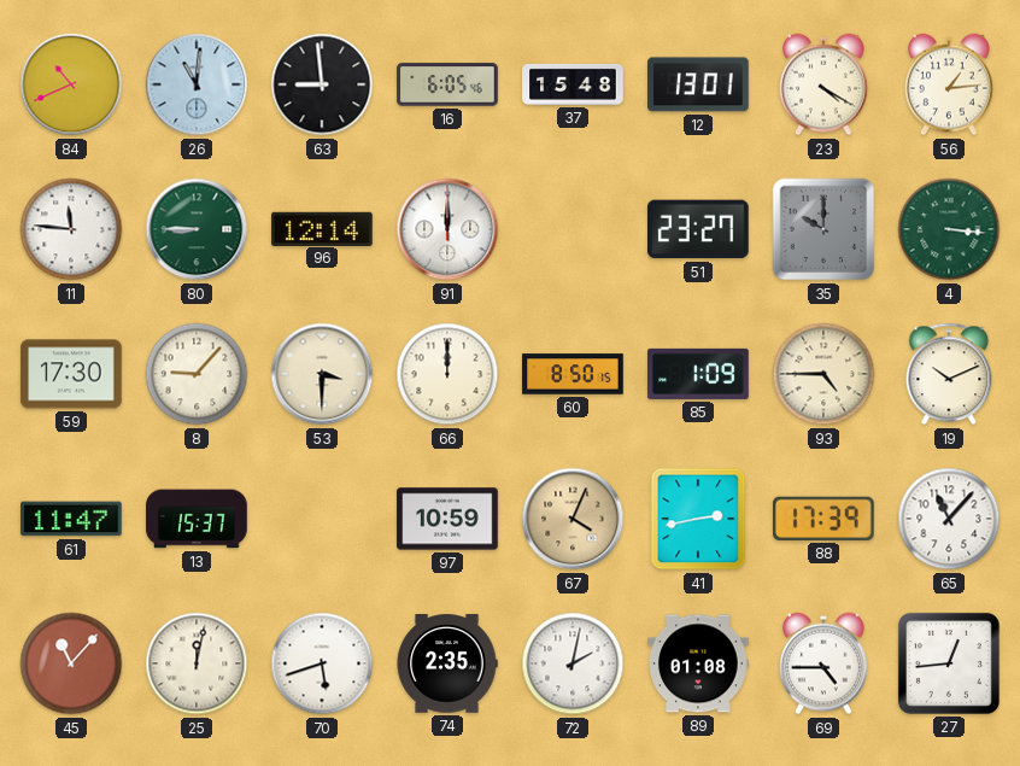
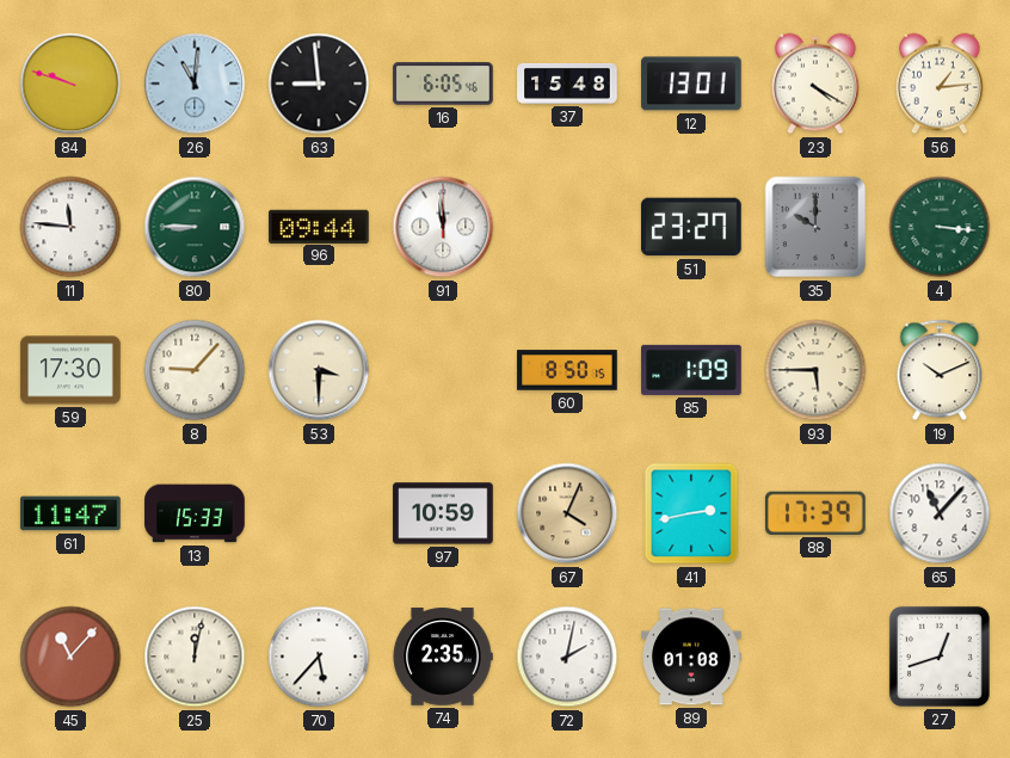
84: 10:41 -> 9:48
96: 12:14 -> 09:44
91: 12:00 -> 11:59
66: 12:00 -> none
93: 4:45 -> 5:45
13: 15:37 -> 15:33
70: 5:42 -> 5:37
69: 4:45 -> none
27: 12:44 -> 12:42
